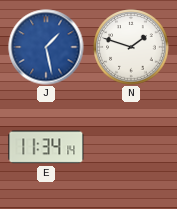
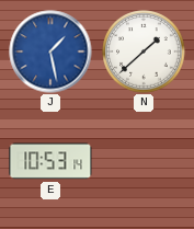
N: 1:48 -> 1:38
E: 11:34 -> 10:53
